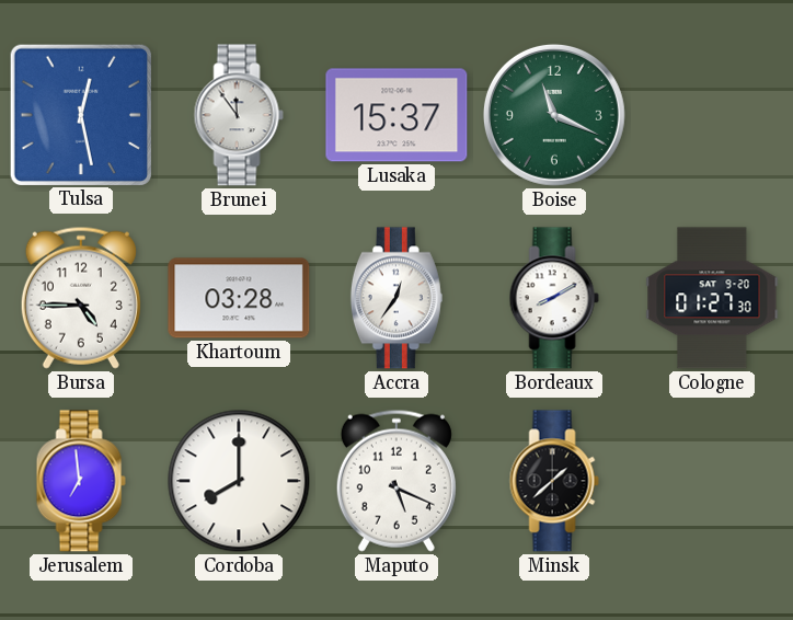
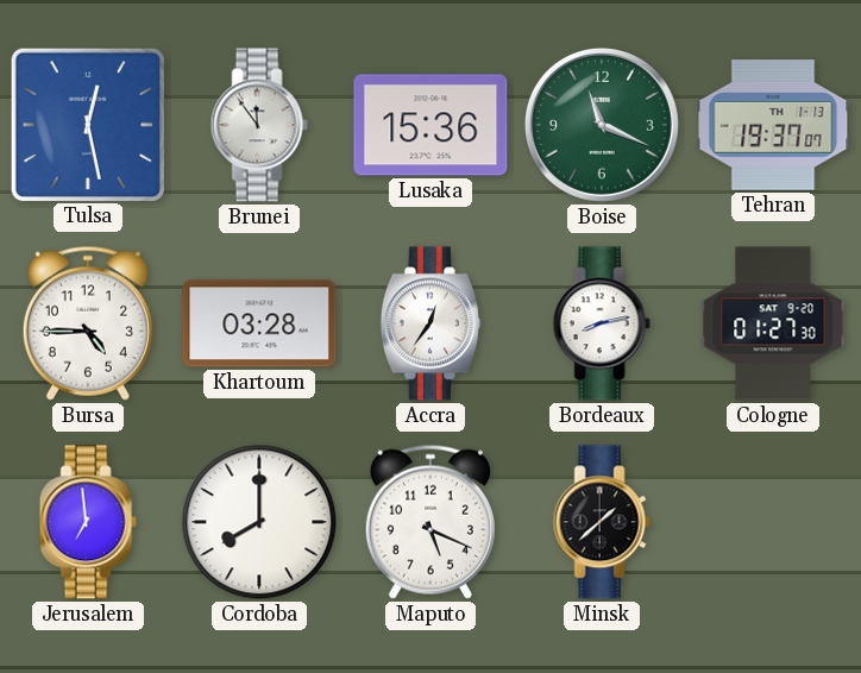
Lusaka: 15:37 -> 15:36
Tehran: none -> 19:37
Bordeaux: 8:10 -> 8:13
